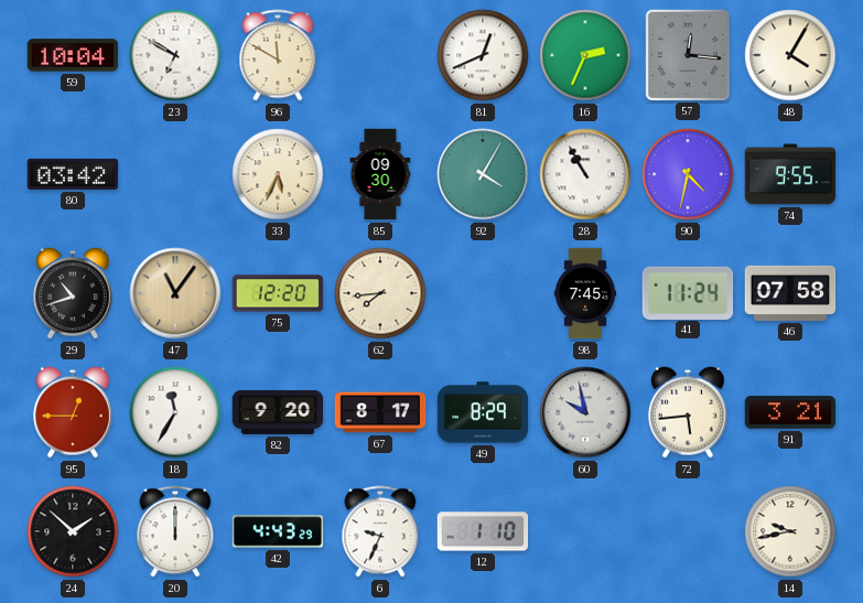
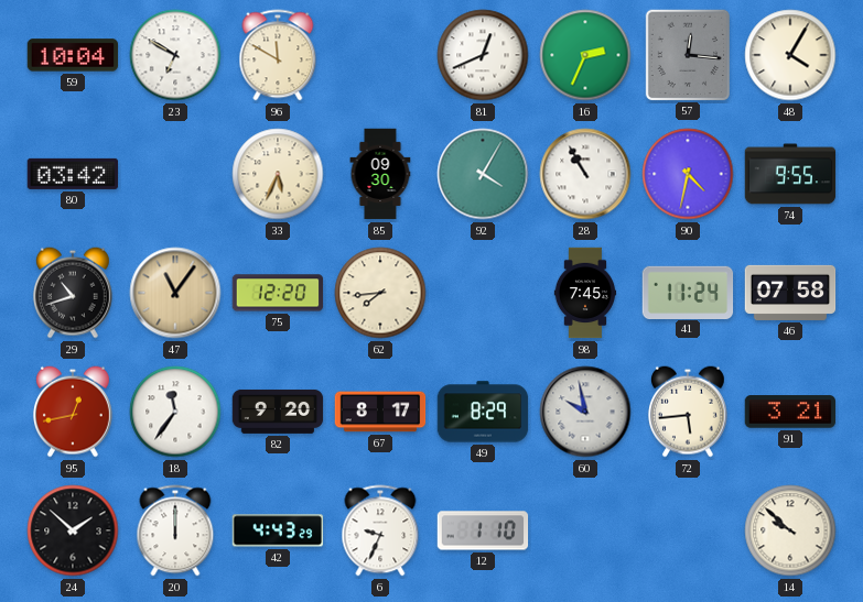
95: 12:45 -> 12:43
18: 11:35 -> 11:36
14: 9:43 -> 9:52
